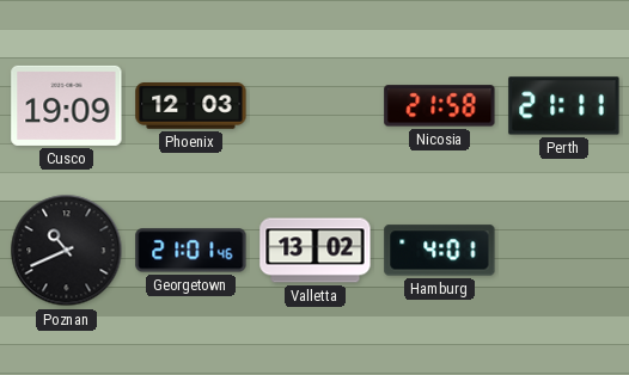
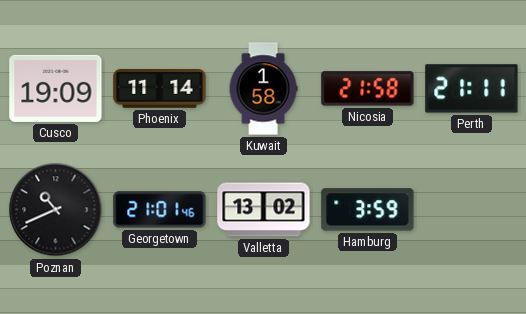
Phoenix: 12:03 -> 11:14
Kuwait: none -> 1:58
Hamburg: 4:01 -> 3:59
